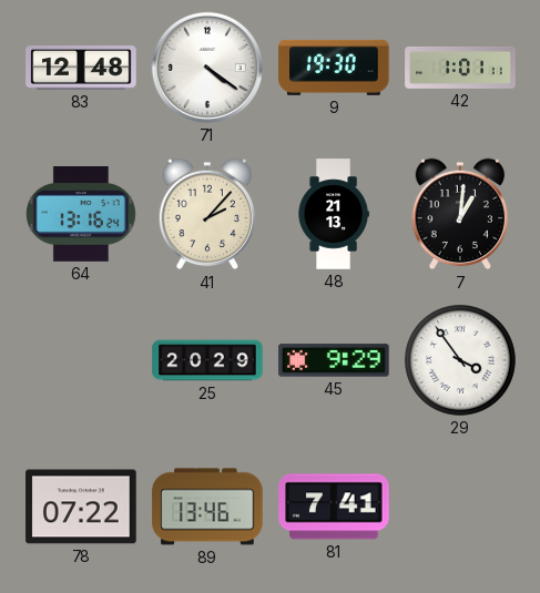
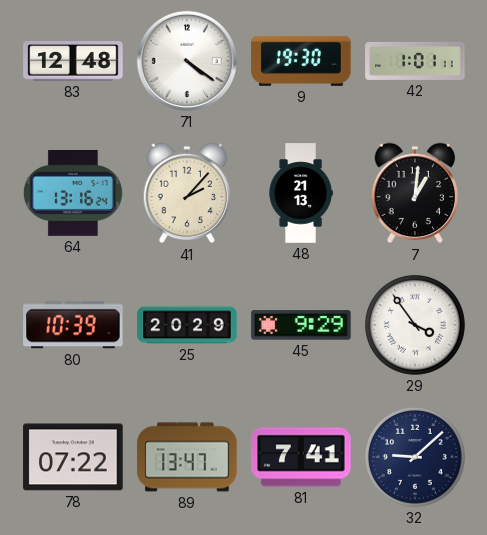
80: none -> 10:39
89: 13:46 -> 13:47
32: none -> 9:08
